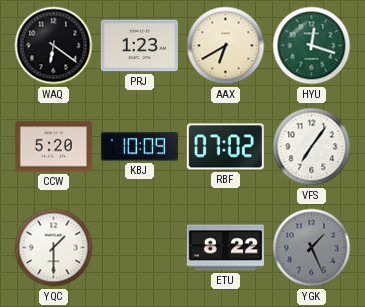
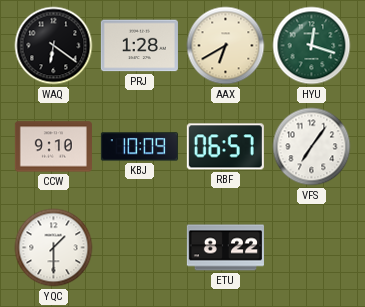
PRJ: 1:23 -> 1:28
CCW: 5:20 -> 9:10
RBF: 07:02 -> 06:57
YGK: 1:26 -> none
